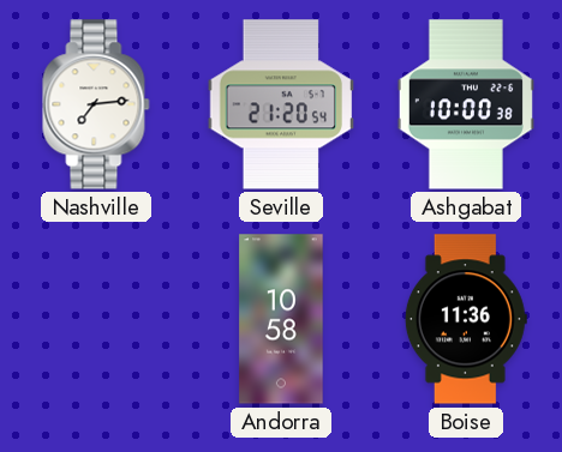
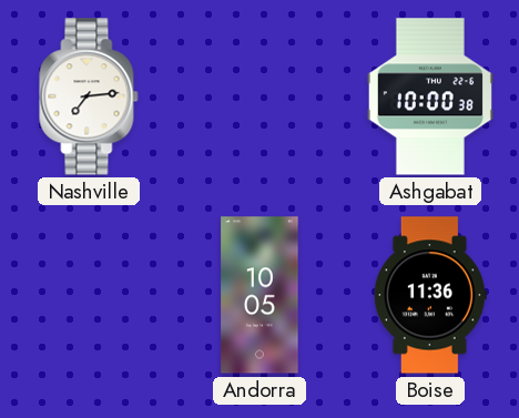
Seville: 21:20 -> none
Andorra: 10:58 -> 10:05
